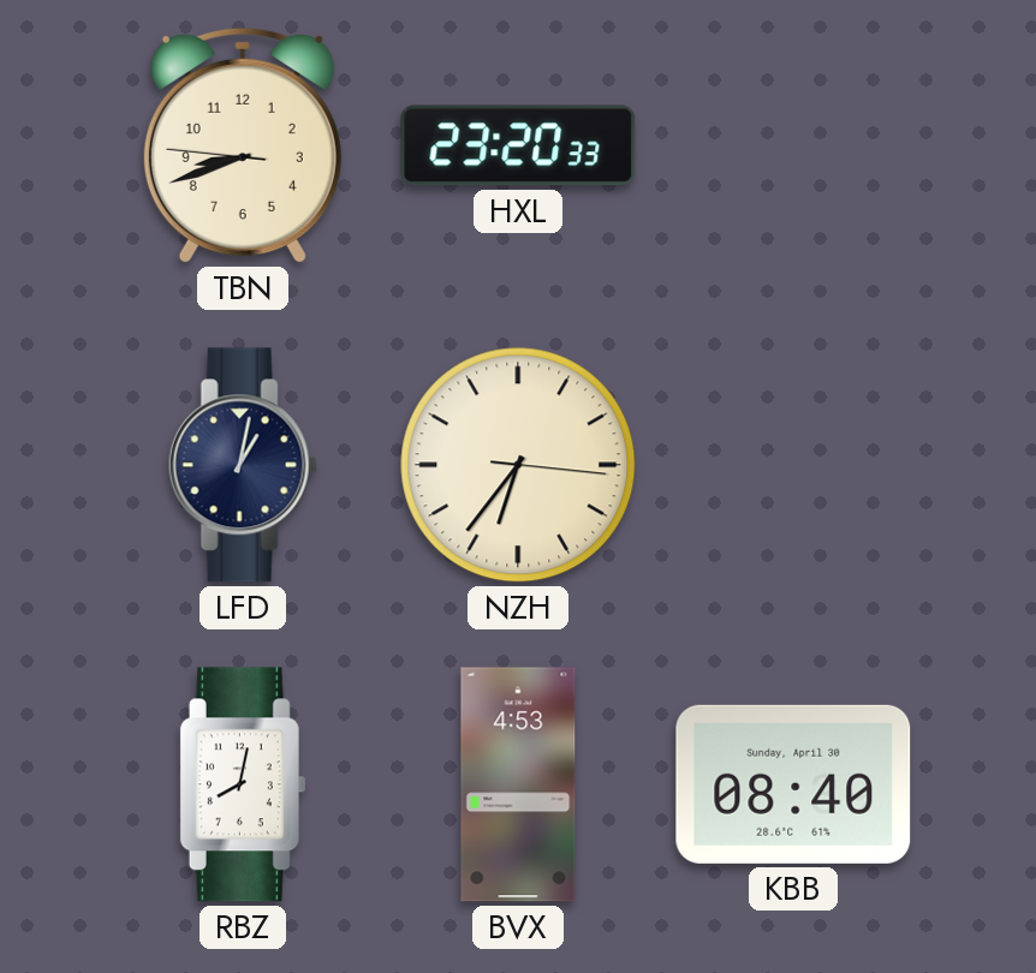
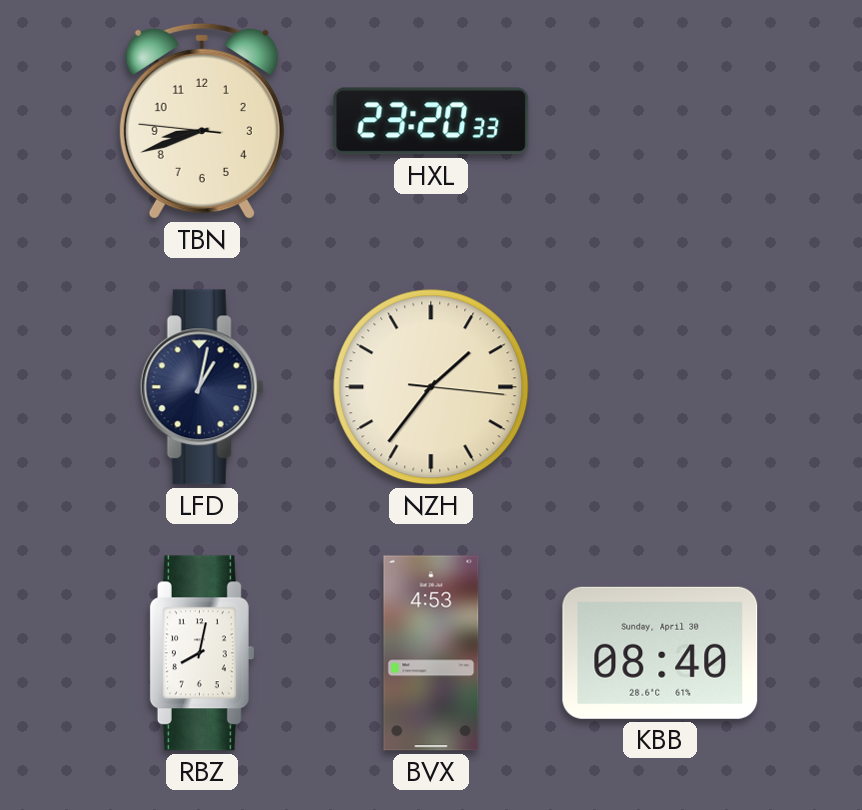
NZH: 6:36 -> 1:36
